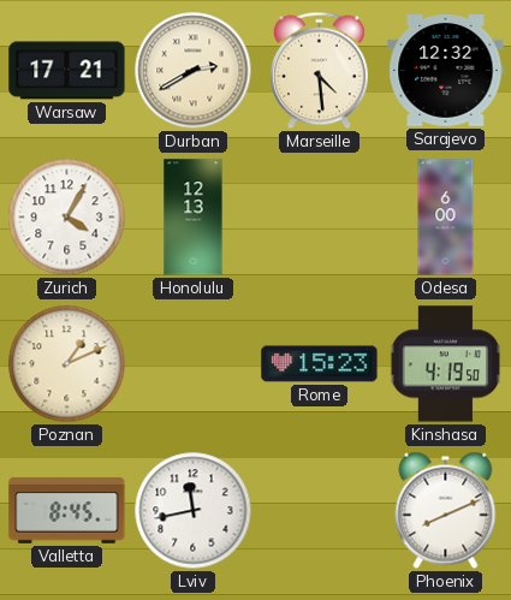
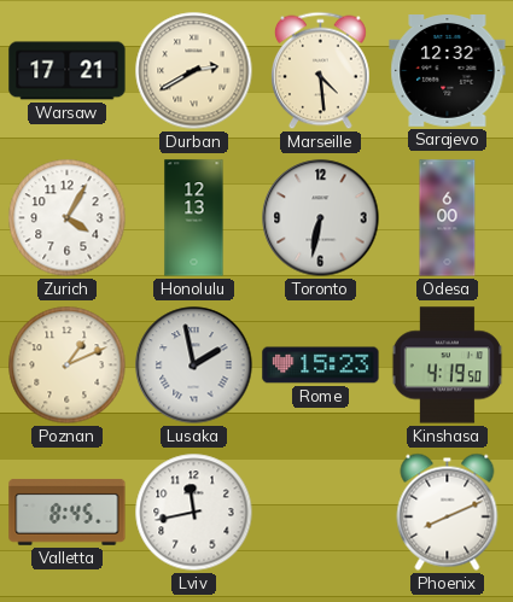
Toronto: none -> 6:32
Lusaka: none -> 1:58
